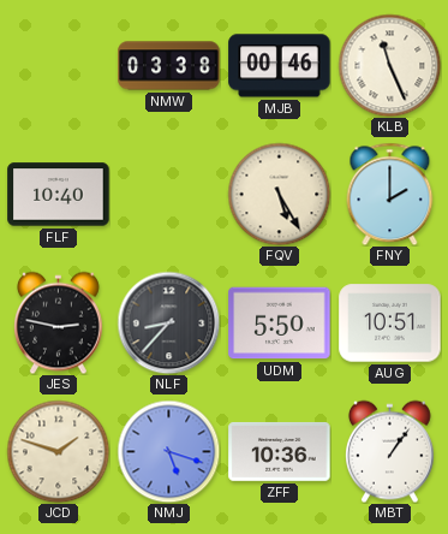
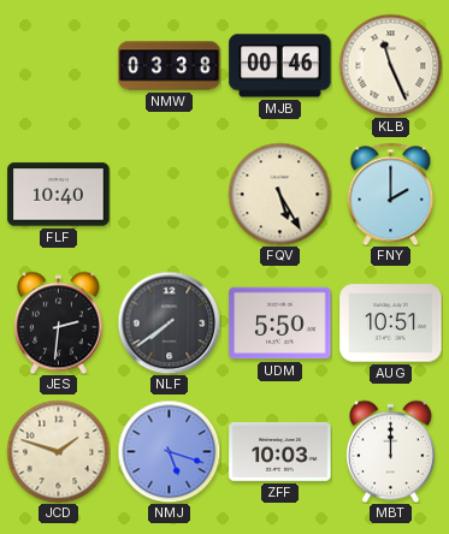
JES: 2:47 -> 2:31
NLF: 8:37 -> 7:39
ZFF: 10:36 -> 10:03
MBT: 1:06 -> 12:00
